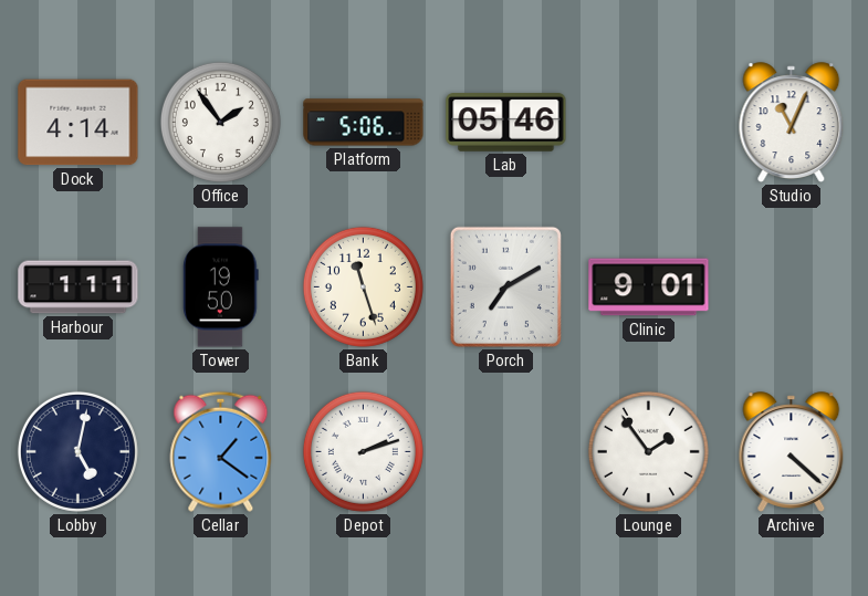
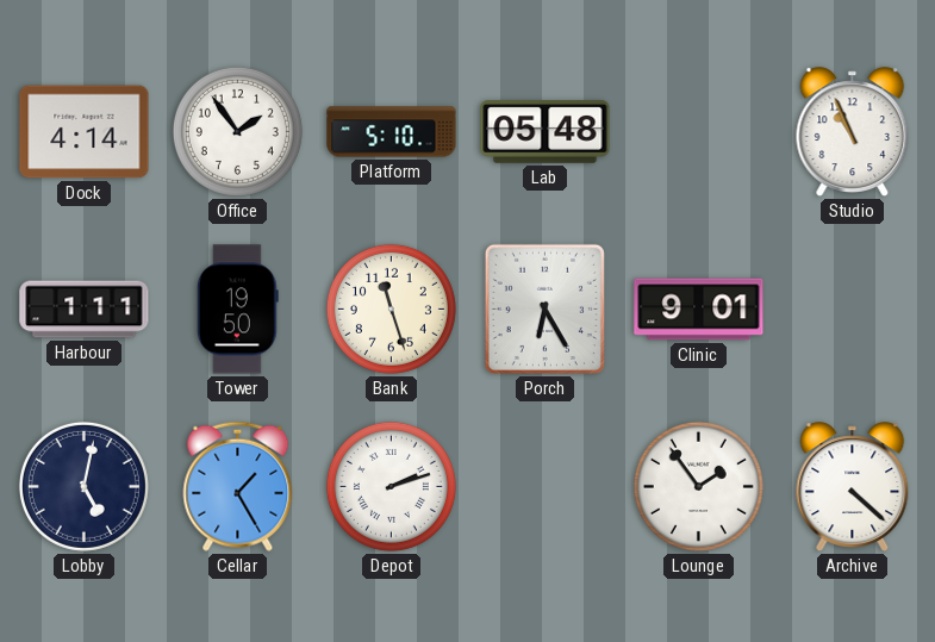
Platform: 5:06 -> 5:10
Lab: 05:46 -> 05:48
Studio: 11:04 -> 10:56
Porch: 7:10 -> 6:25
Cellar: 1:21 -> 1:25
